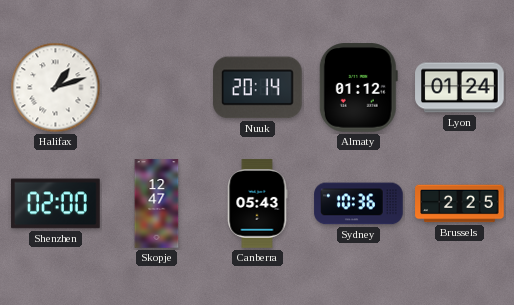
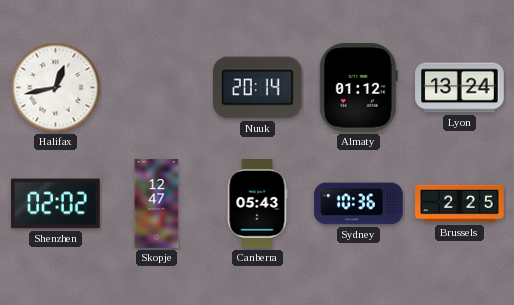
Halifax: 1:12 -> 12:43
Lyon: 01:24 -> 13:24
Shenzhen: 02:00 -> 02:02
